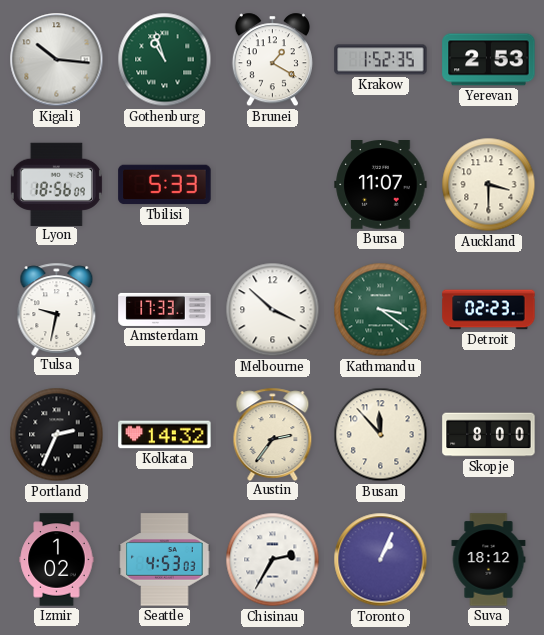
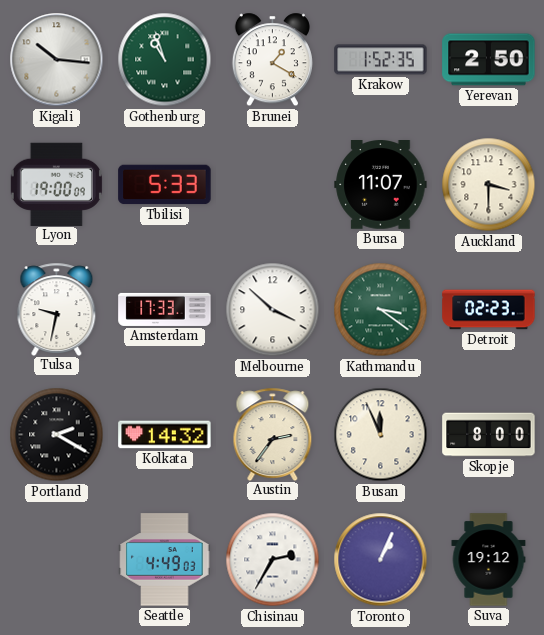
Yerevan: 2:53 -> 2:50
Lyon: 18:56 -> 19:00
Portland: 2:34 -> 2:20
Busan: 11:53 -> 11:56
Izmir: 1:02 -> none
Seattle: 4:53 -> 4:49
Suva: 18:12 -> 19:12
